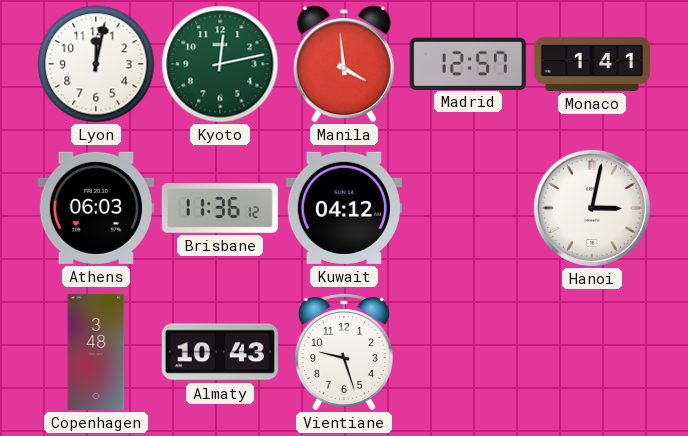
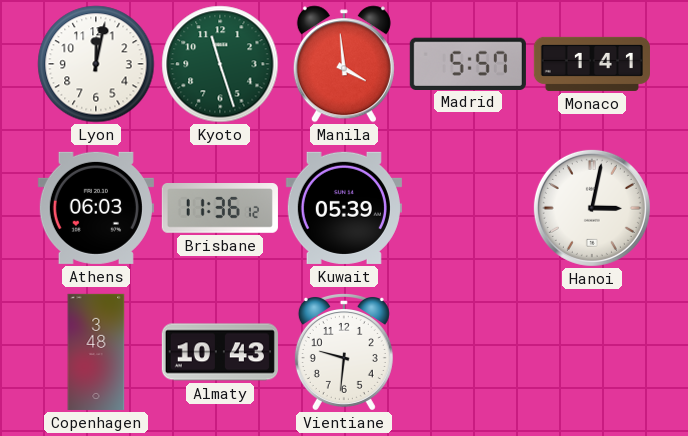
Kyoto: 12:13 -> 11:27
Madrid: 12:57 -> 5:57
Kuwait: 04:12 -> 05:39
Vientiane: 9:27 -> 9:31
